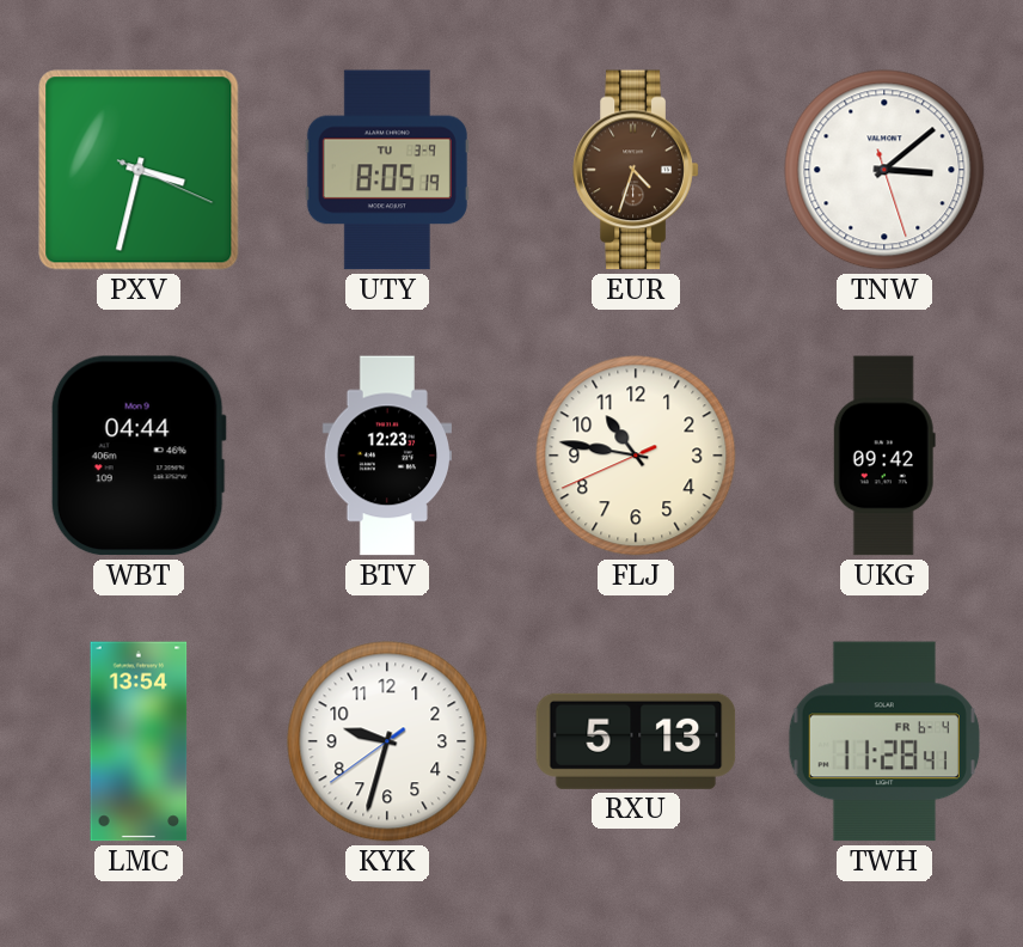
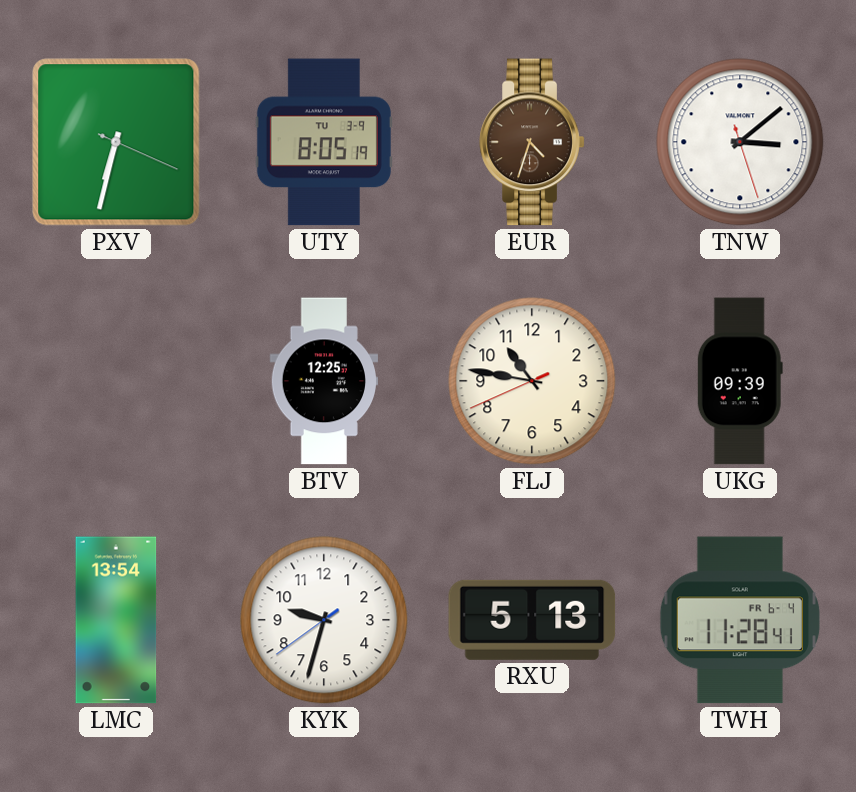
PXV: 3:32 -> 6:32
WBT: 04:44 -> none
BTV: 12:23 -> 12:25
UKG: 09:42 -> 09:39
